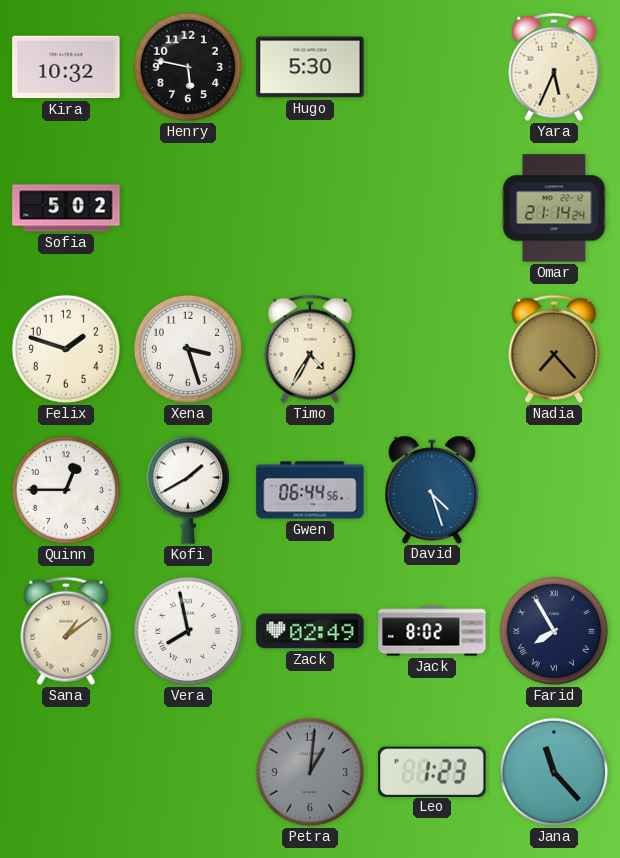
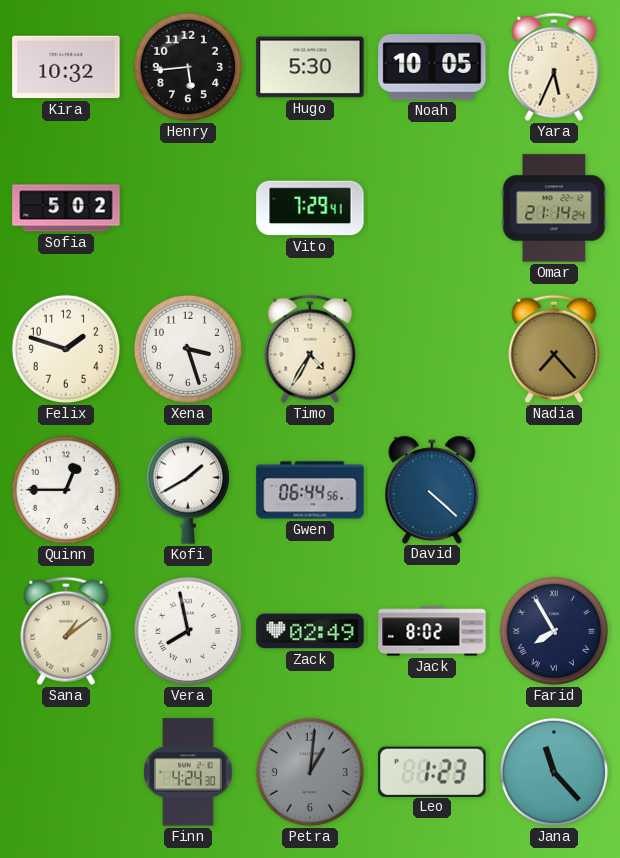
Henry: 5:47 -> 5:44
Noah: none -> 10:05
Vito: none -> 7:29
David: 4:27 -> 4:22
Finn: none -> 4:24
